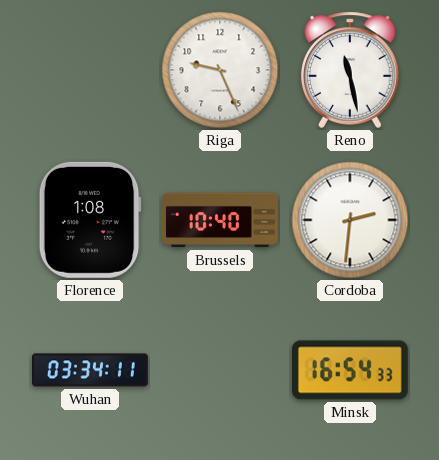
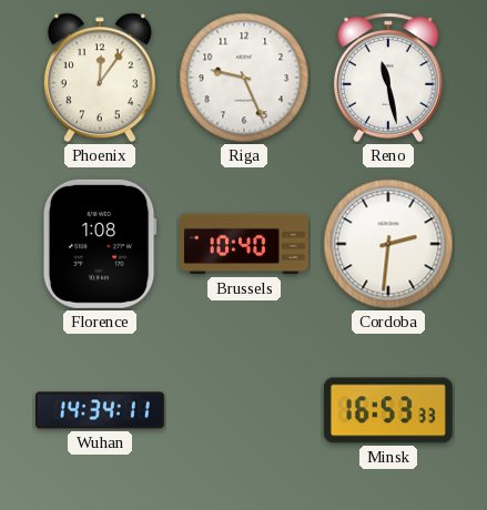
Phoenix: none -> 12:06
Wuhan: 03:34 -> 14:34
Minsk: 16:54 -> 16:53
